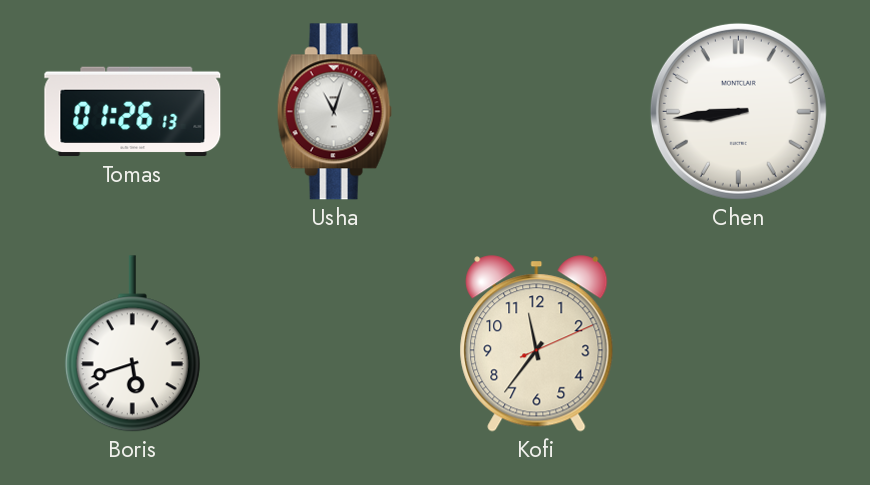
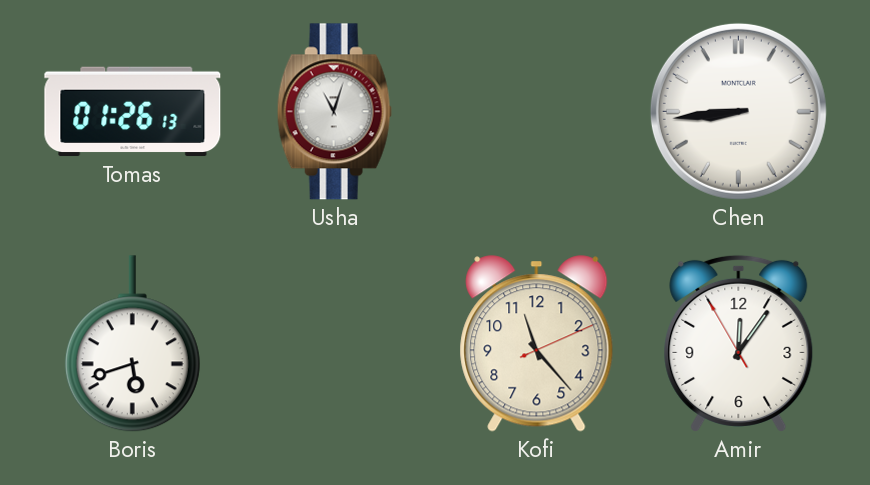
Kofi: 11:36 -> 11:23
Amir: none -> 12:05
